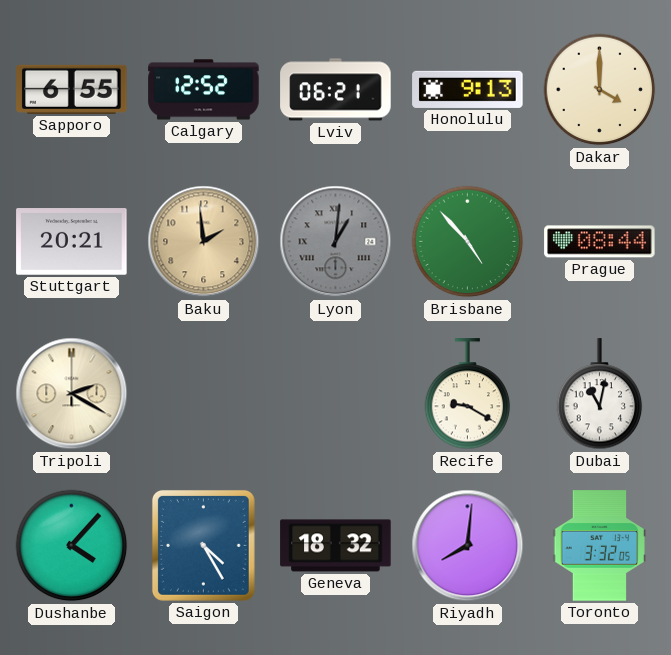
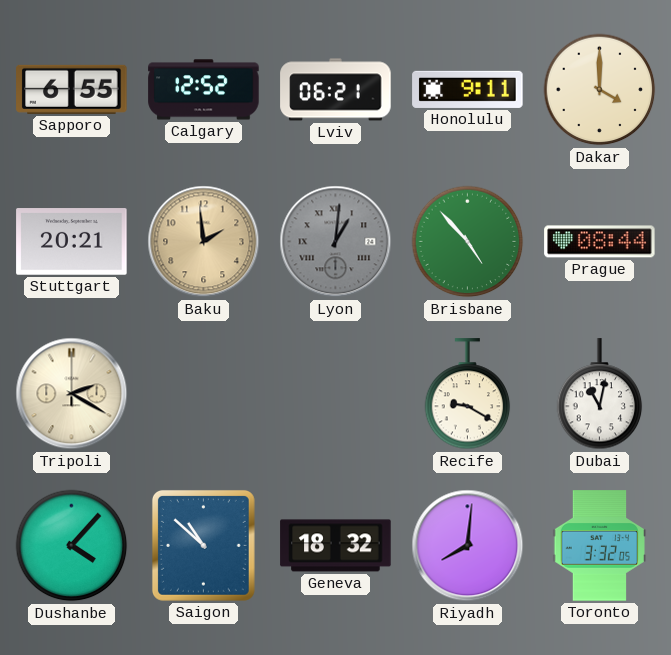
Honolulu: 9:13 -> 9:11
Saigon: 4:25 -> 10:52
